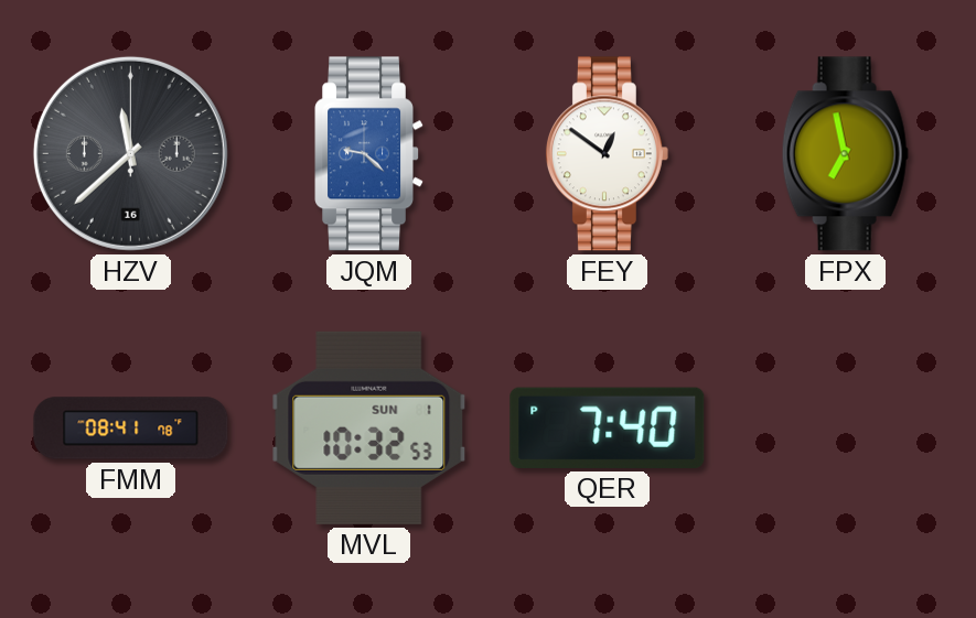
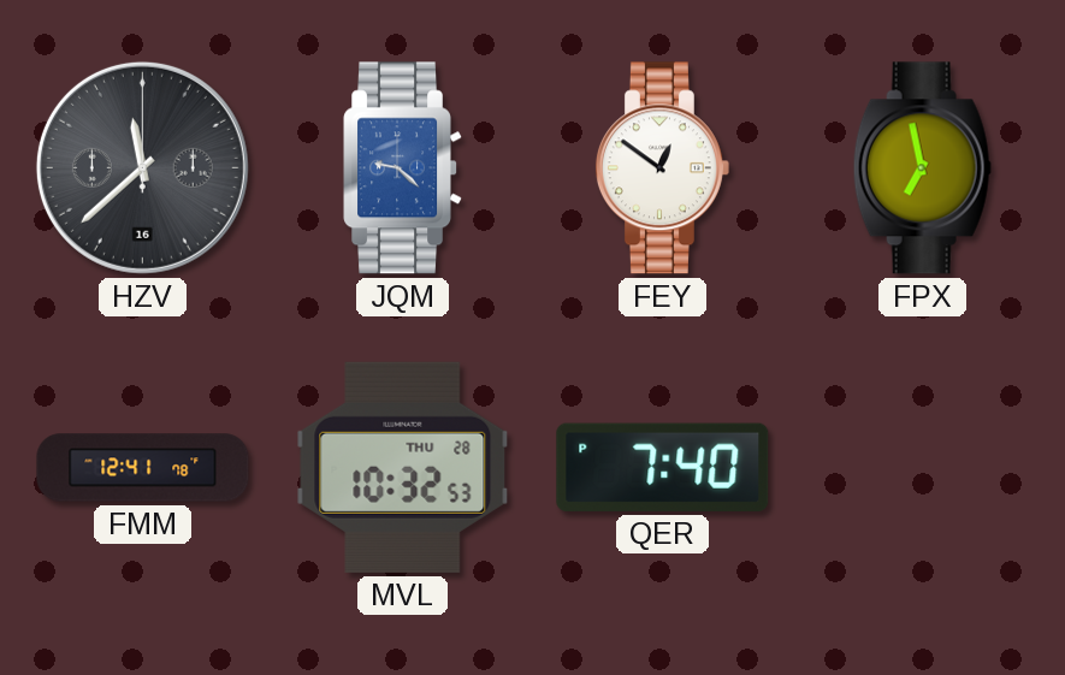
FMM: 08:41 -> 12:41
MVL date: SUN 1 -> THU 28
